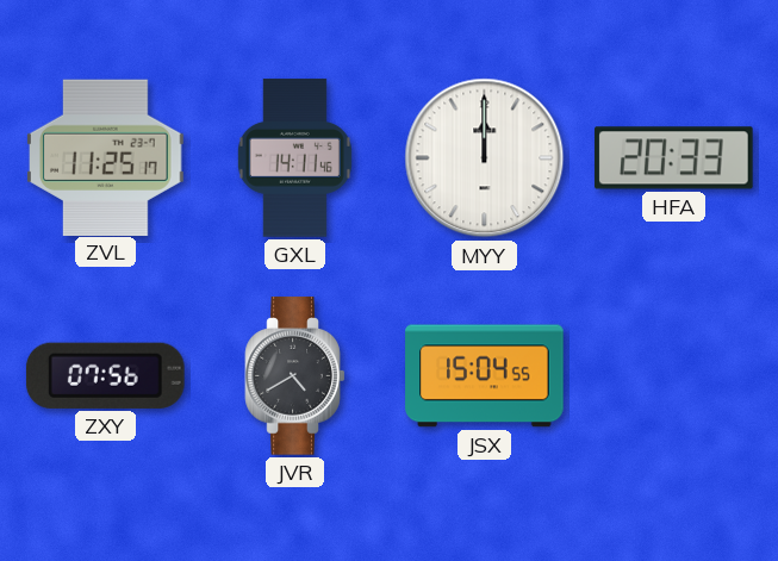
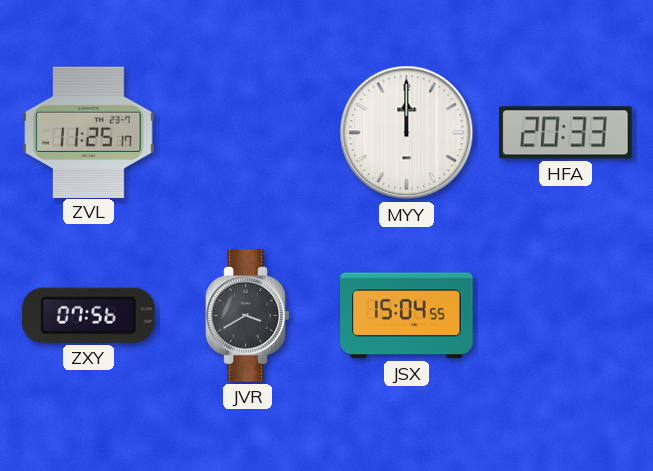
GXL: 14:11 -> none
JVR: 4:40 -> 3:40
